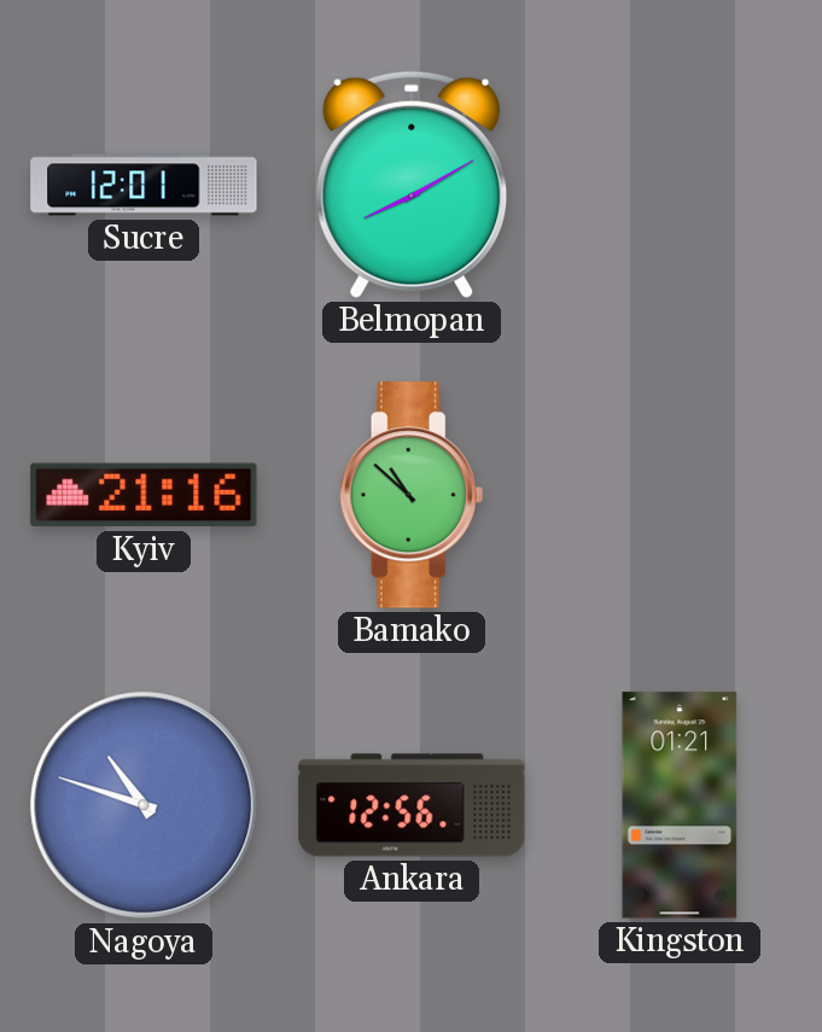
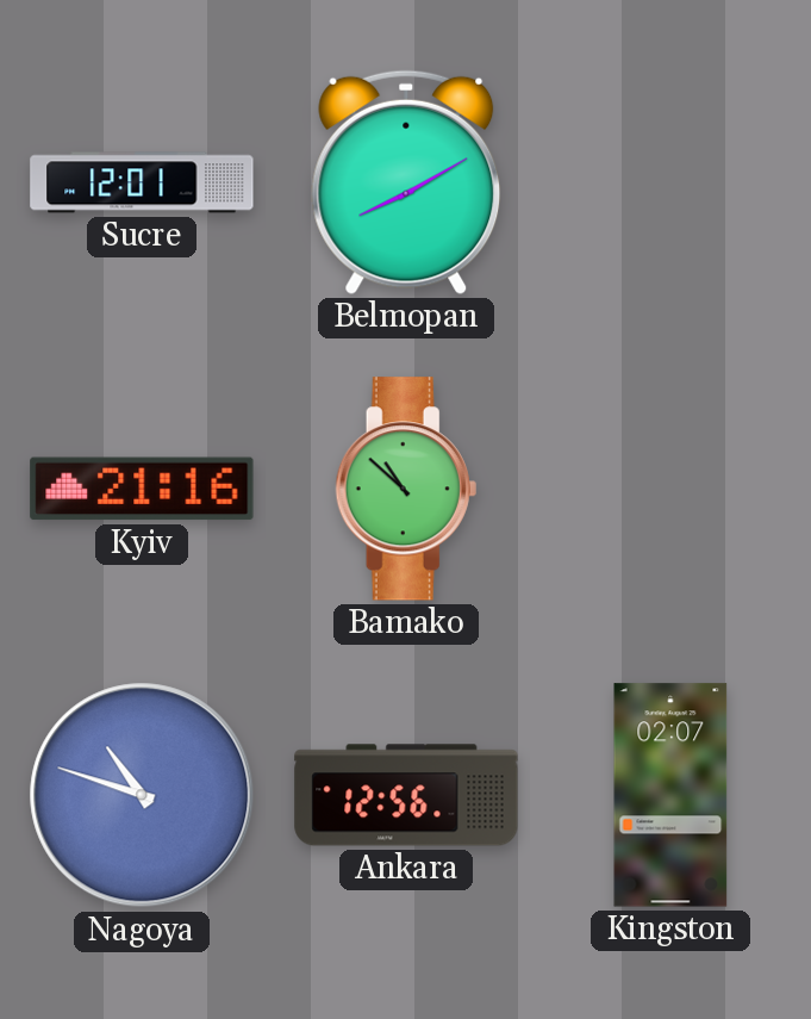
Kingston: 01:21 -> 02:07
